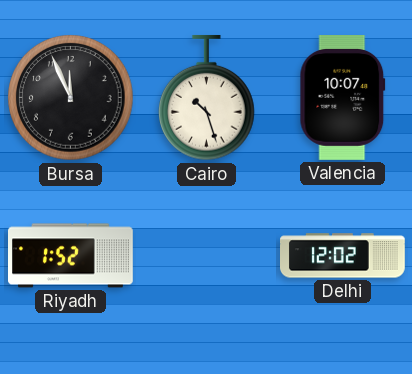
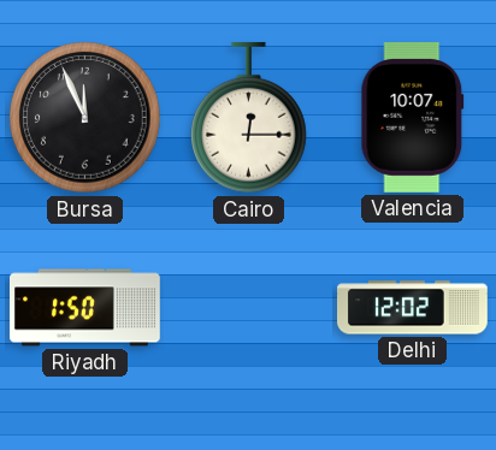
Cairo: 10:27 -> 12:15
Riyadh: 1:52 -> 1:50
